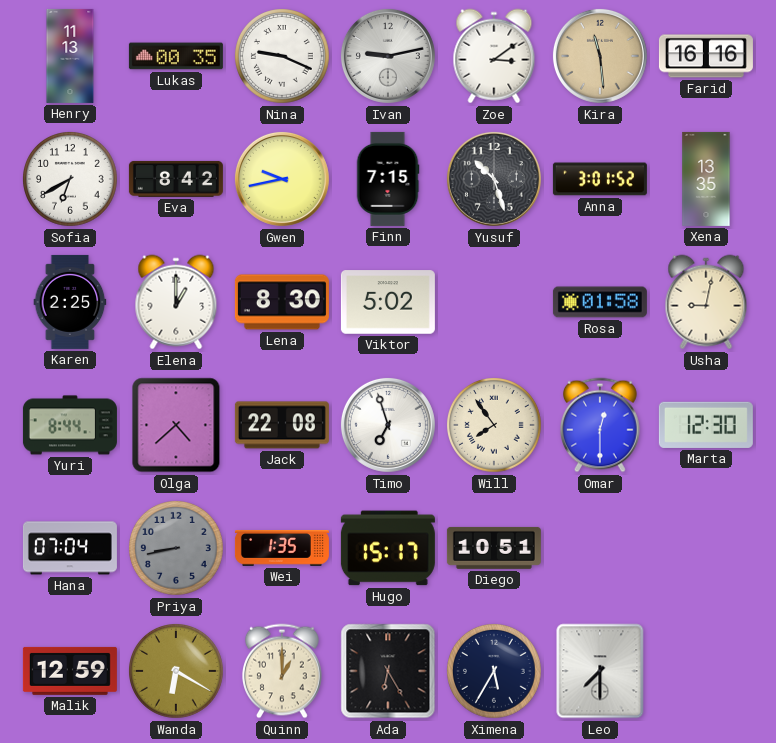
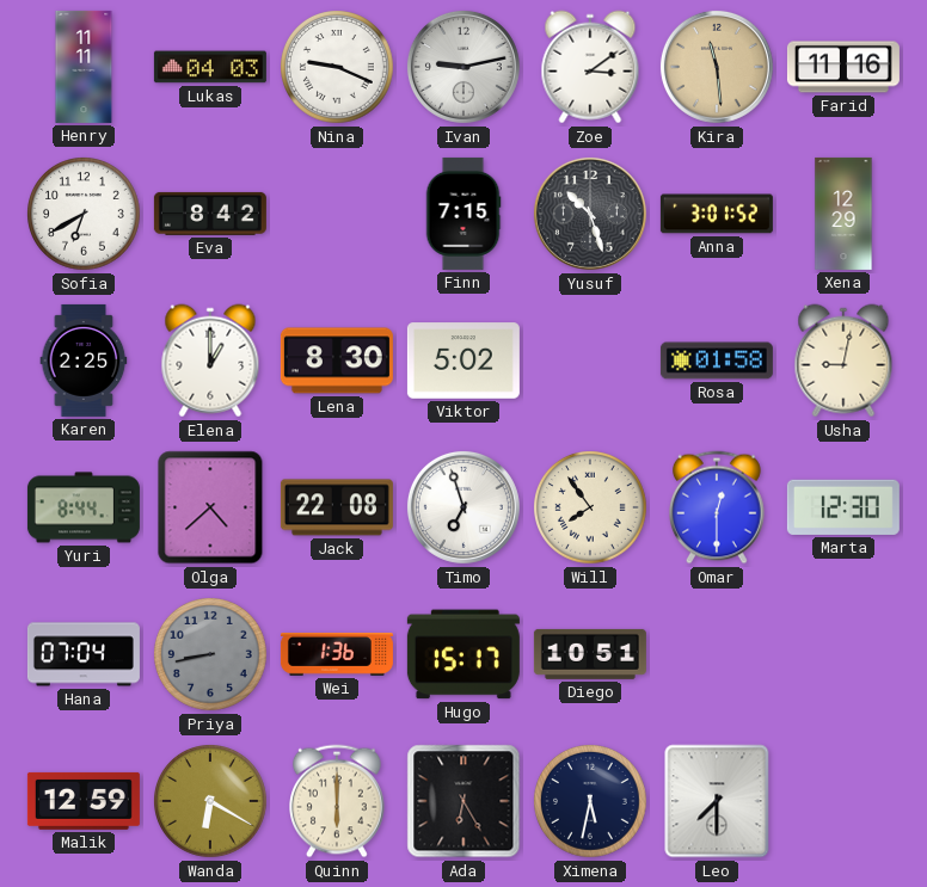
Henry: 11:13 -> 11:11
Lukas: 00:35 -> 04:03
Farid: 16:16 -> 11:16
Gwen: 9:43 -> none
Xena: 13:35 -> 12:29
Wei: 1:35 -> 1:36
Quinn: 1:00 -> 6:00
Ximena: 5:35 -> 5:32
